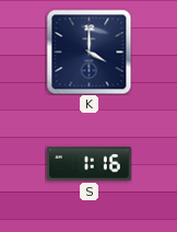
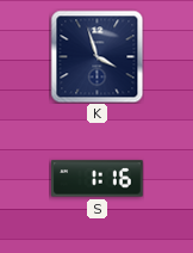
K: 4:00 -> 3:57
